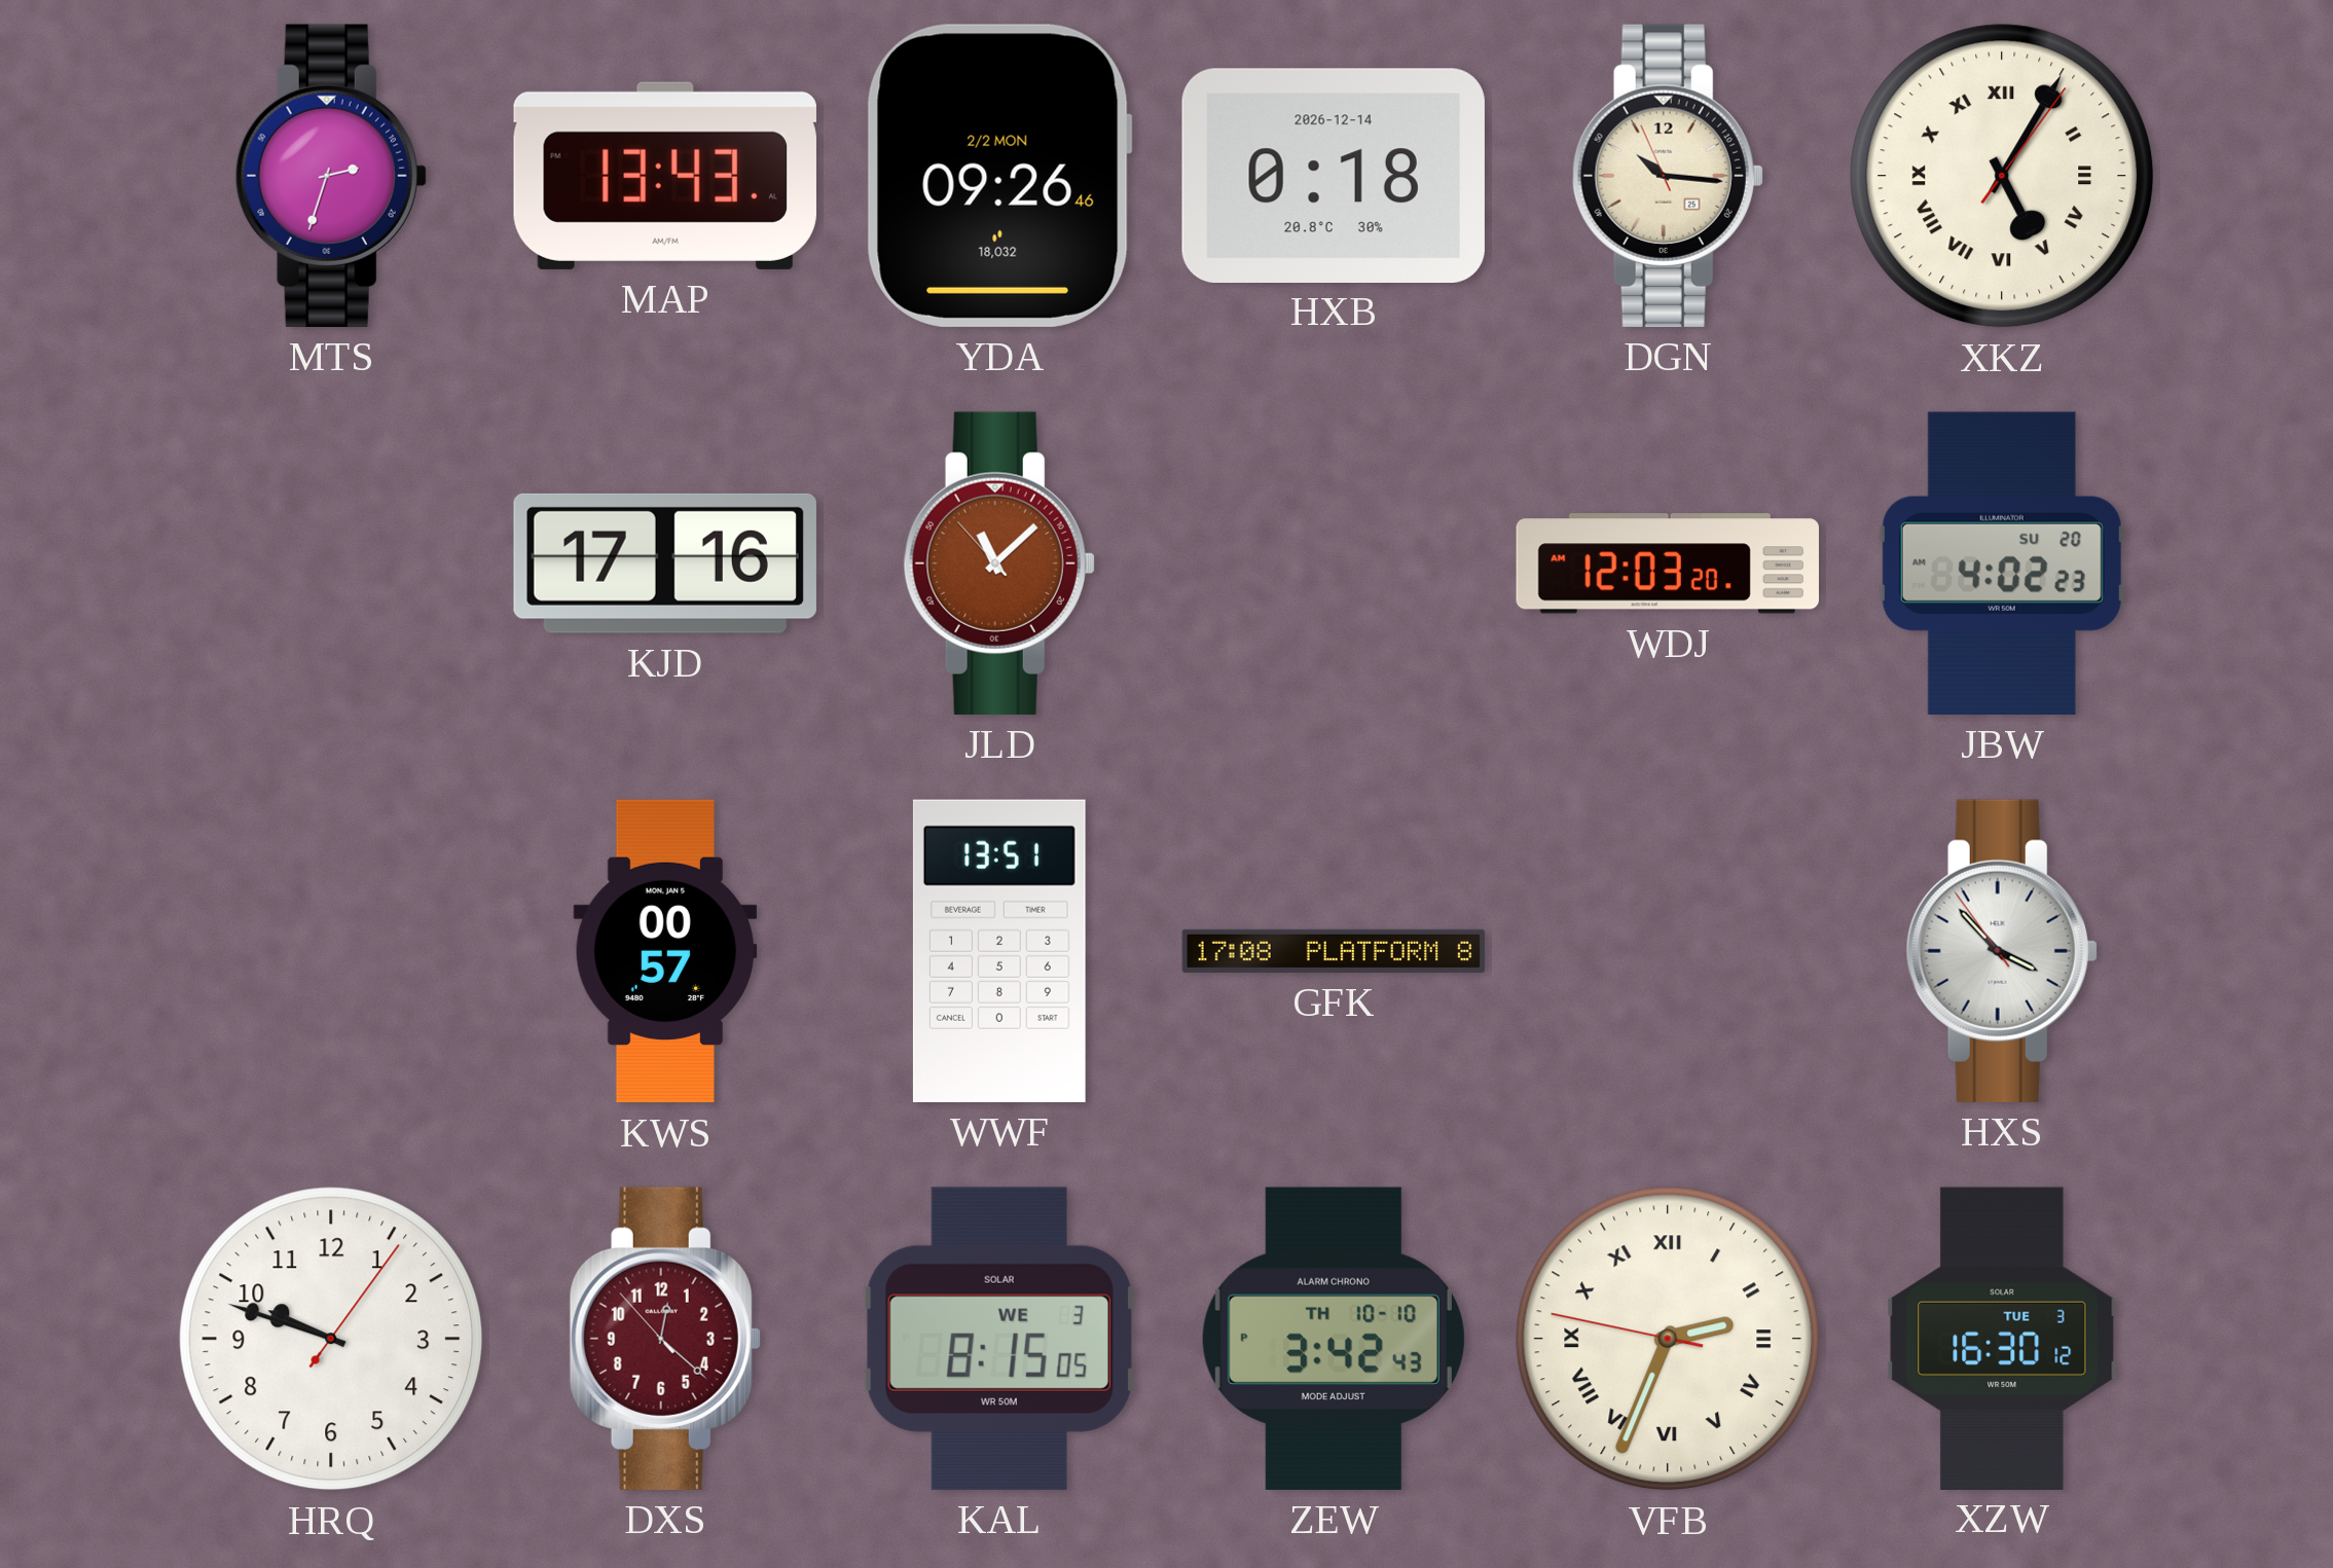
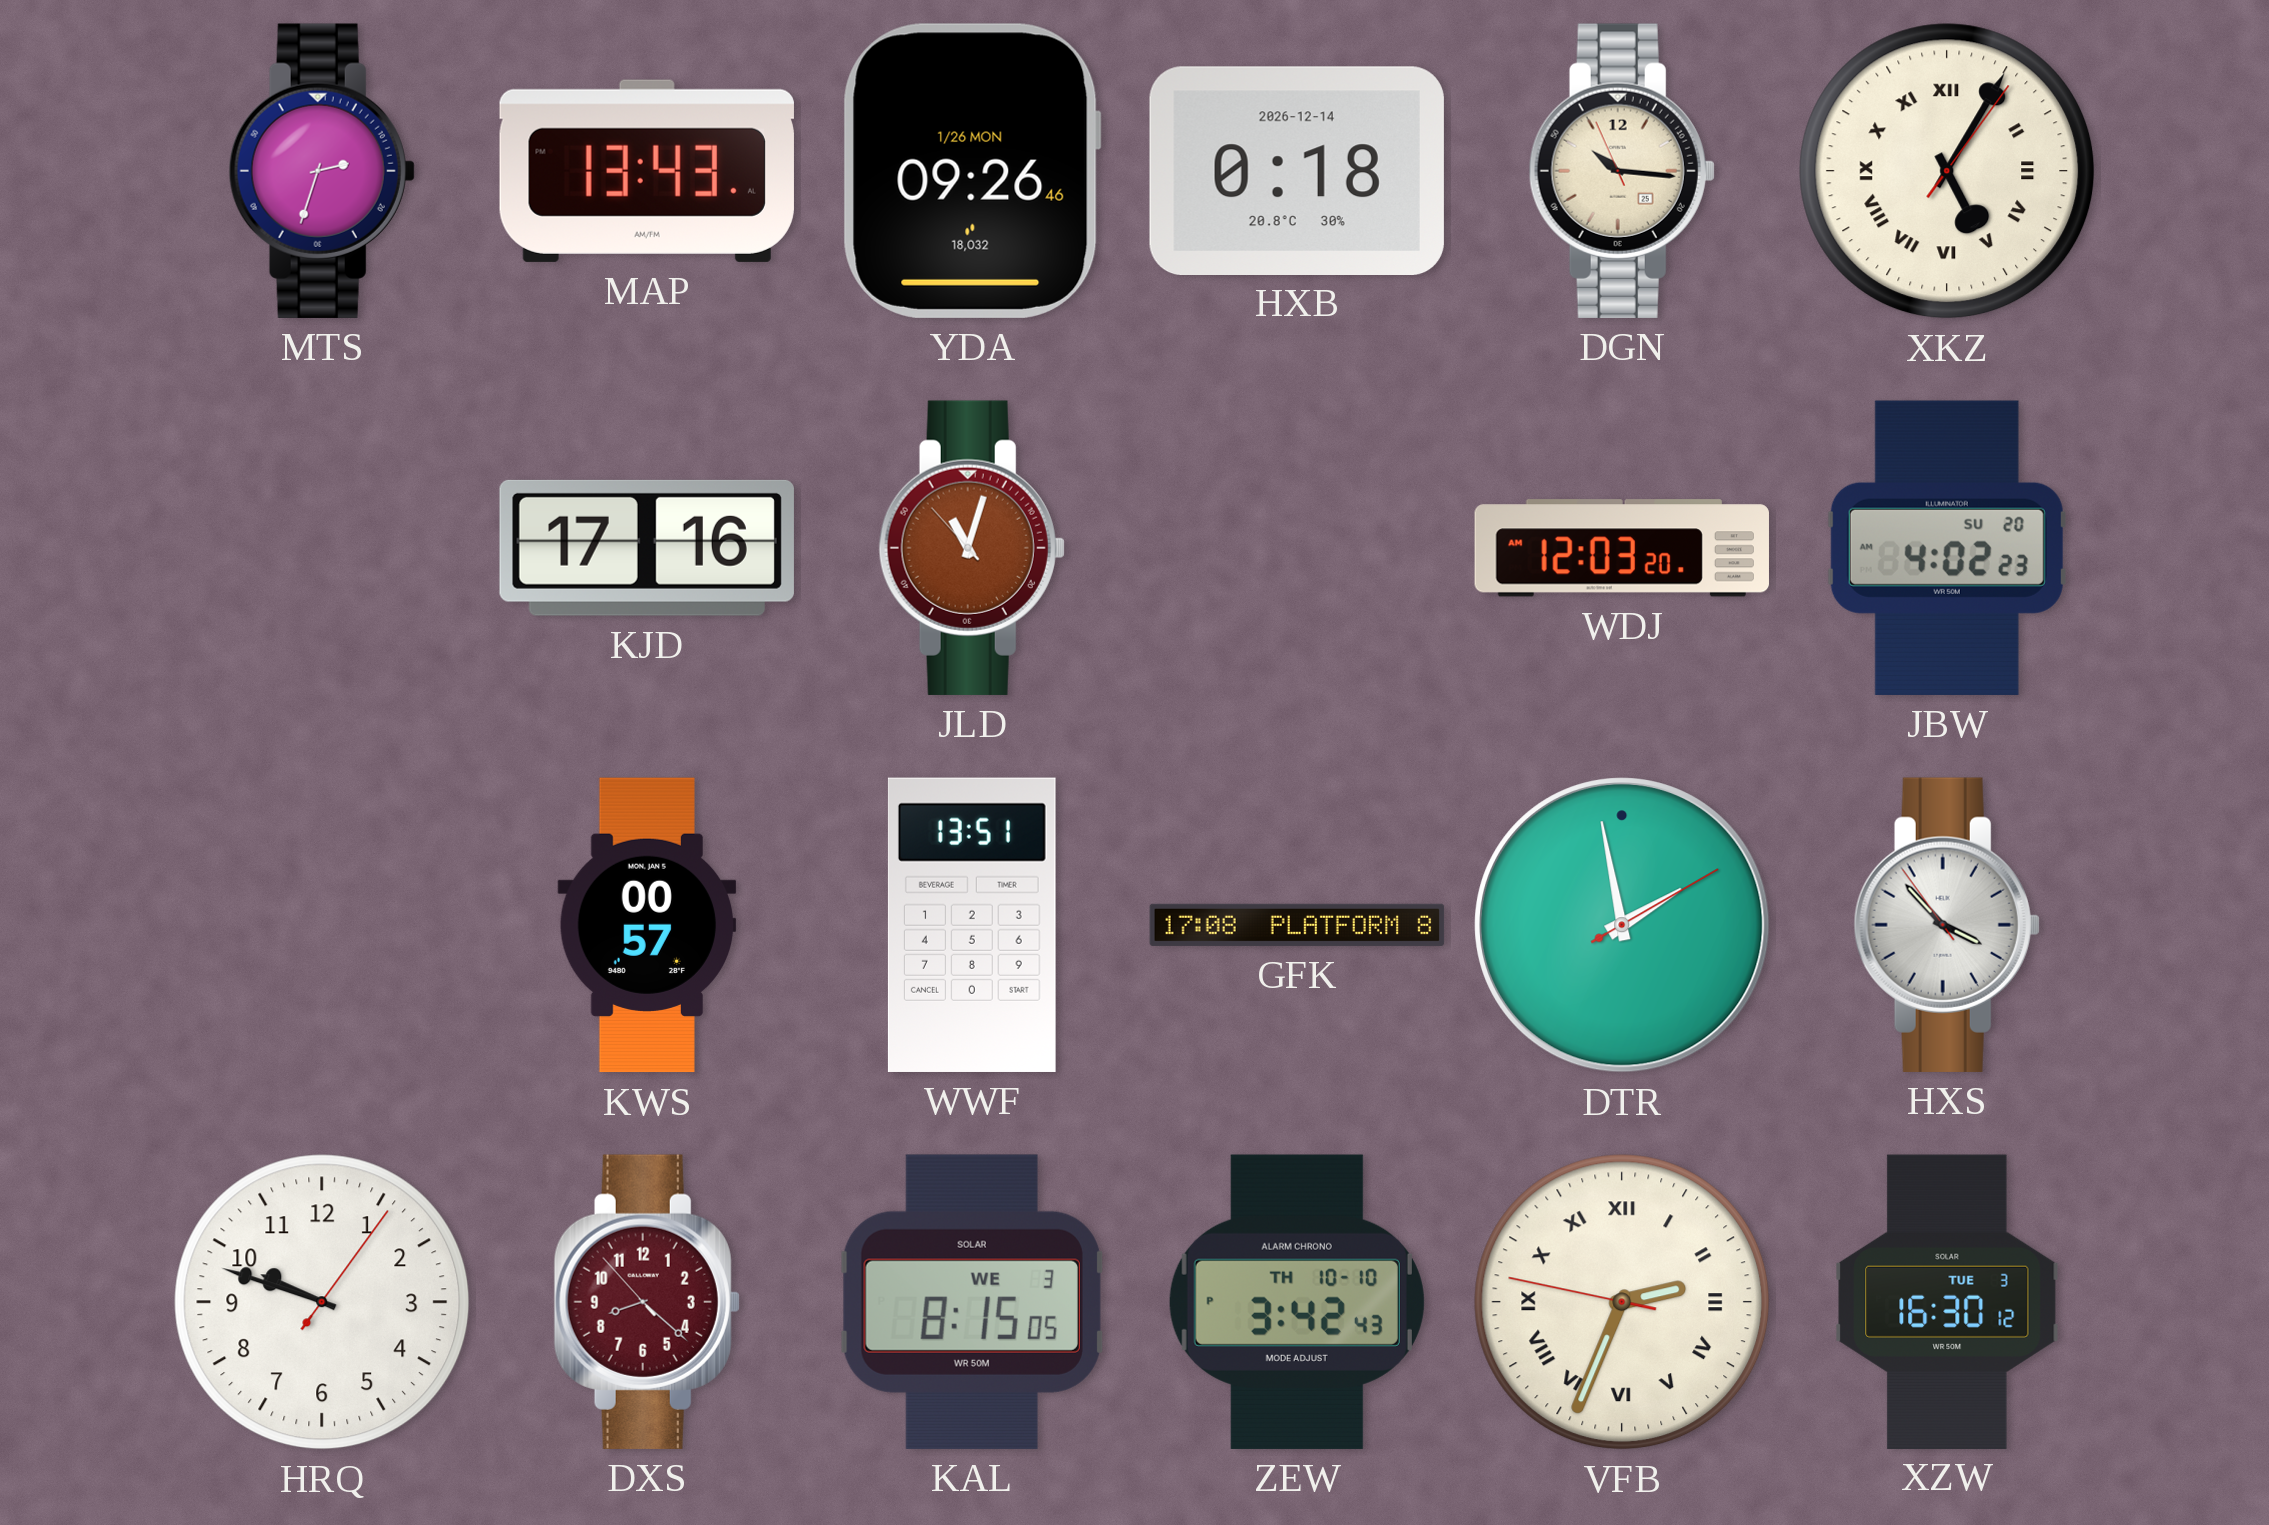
YDA date: 2/2 MON -> 1/26 MON
JLD: 11:07 -> 11:02
DTR: none -> 1:58
DXS: 12:21 -> 8:21
